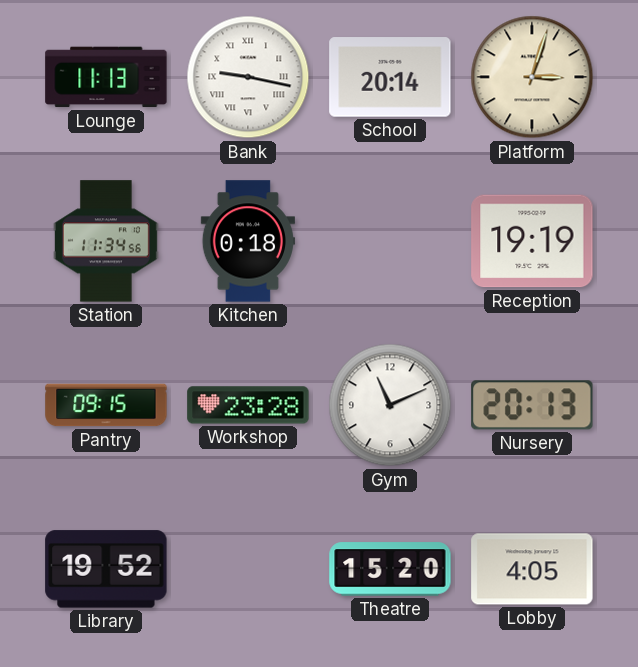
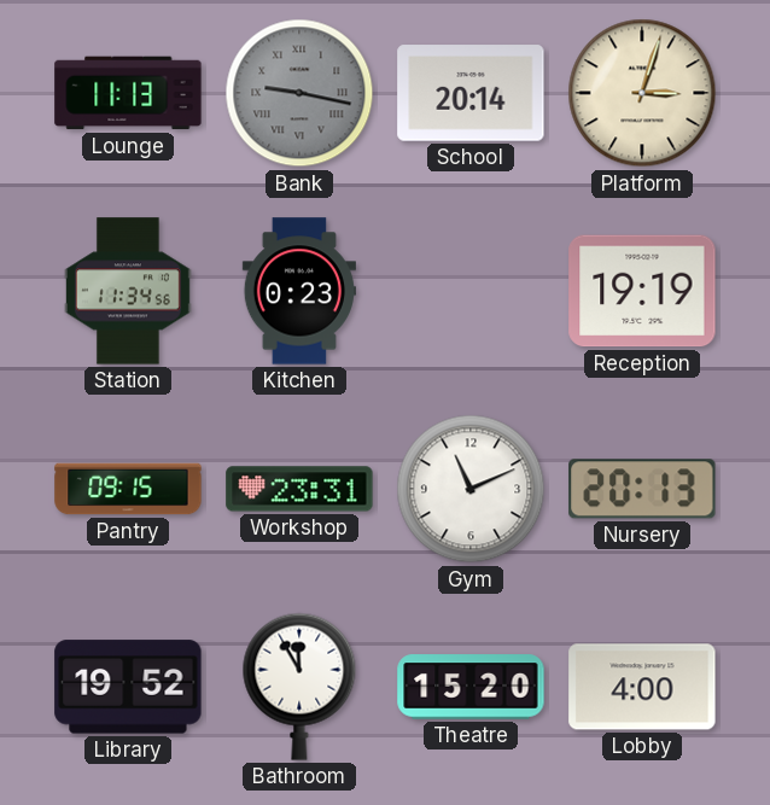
Bank dial: white -> grey
Kitchen: 0:18 -> 0:23
Workshop: 23:28 -> 23:31
Bathroom: none -> 11:55
Lobby: 4:05 -> 4:00
